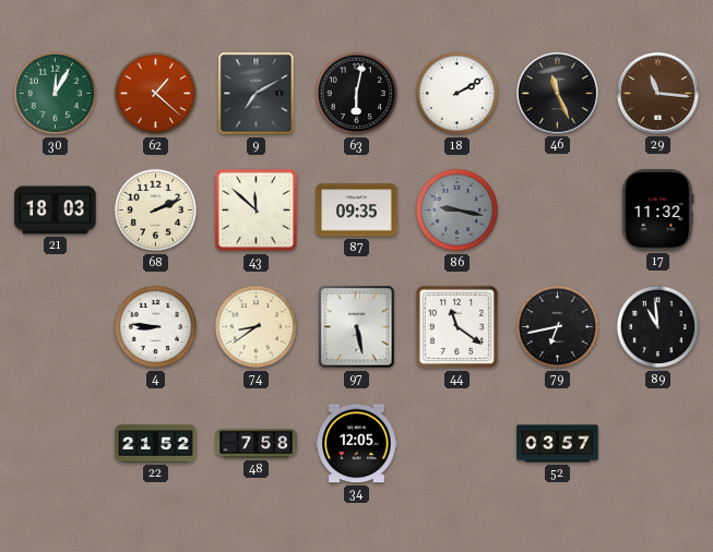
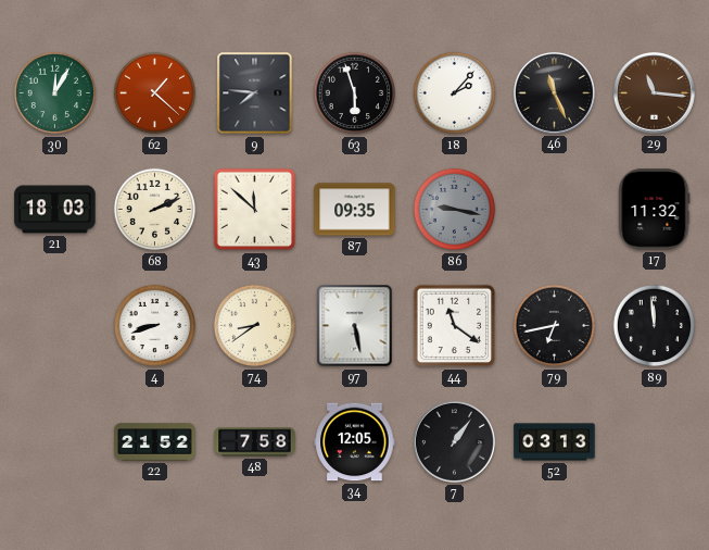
9: 7:10 -> 7:46
63: 6:02 -> 5:57
18: 2:10 -> 2:07
4: 8:46 -> 8:42
89: 10:59 -> 11:59
7: none -> 1:06
52: 03:57 -> 03:13
